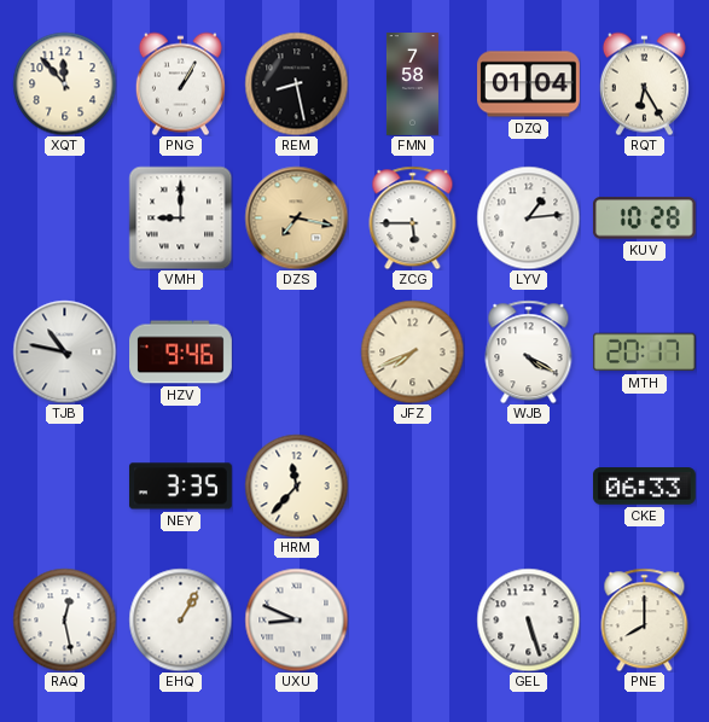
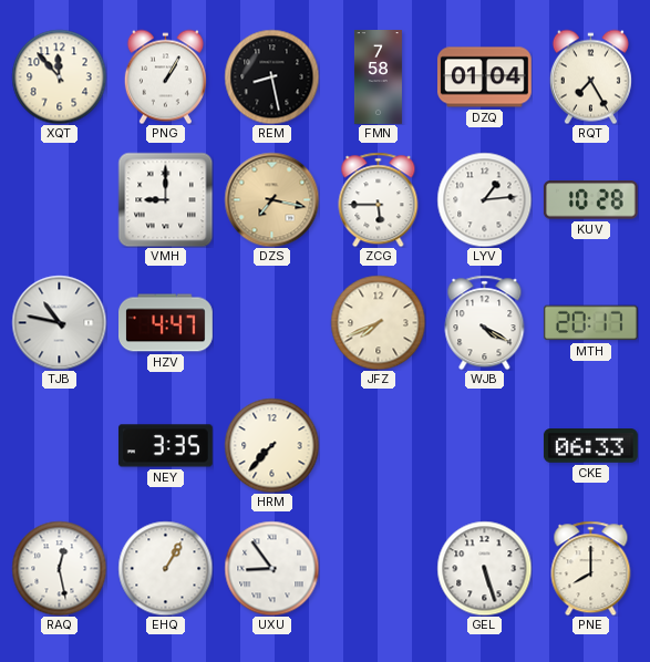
RQT: 6:25 -> 7:25
HZV: 9:46 -> 4:47
HRM: 11:37 -> 7:37
UXU: 8:49 -> 8:54
